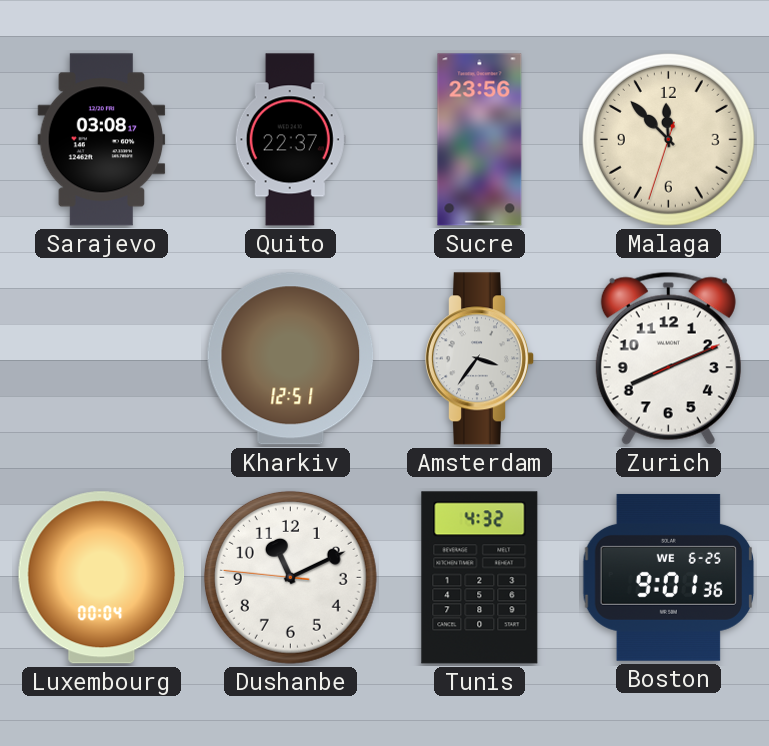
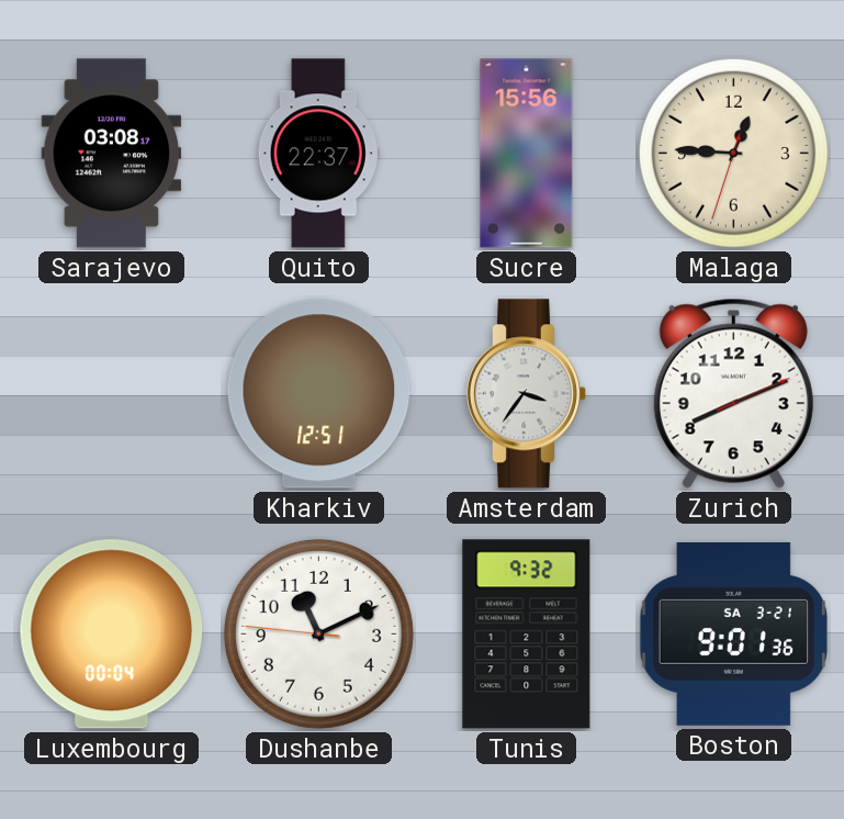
Sucre: 23:56 -> 15:56
Malaga: 11:52 -> 12:45
Tunis: 4:32 -> 9:32
Boston date: WE 6-25 -> SA 3-21
